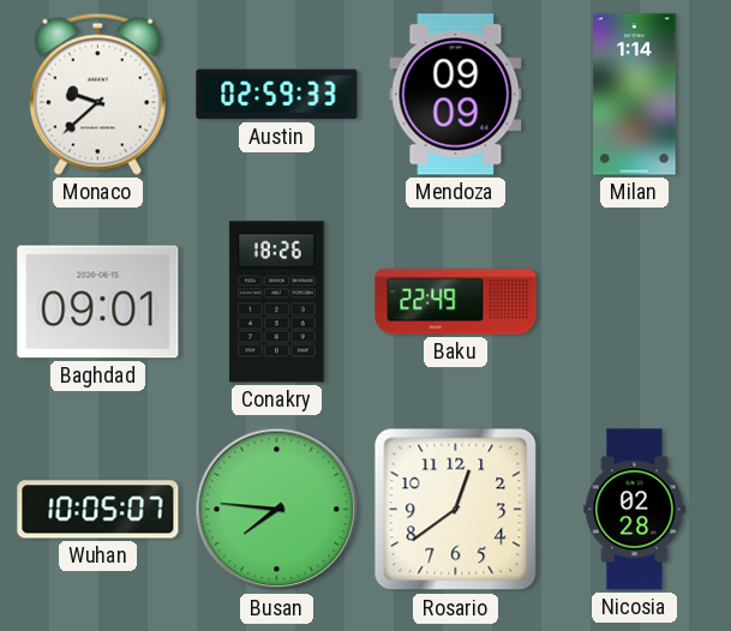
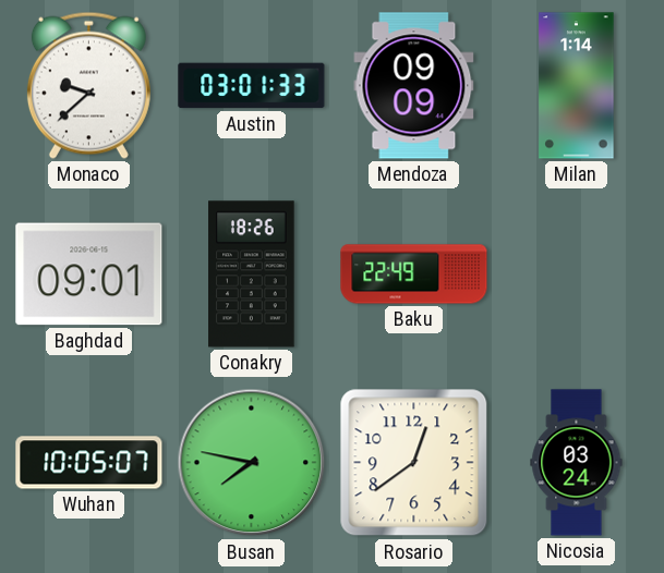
Austin: 02:59 -> 03:01
Busan: 7:46 -> 7:47
Nicosia: 02:28 -> 03:24
